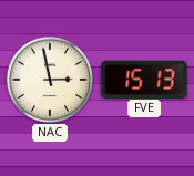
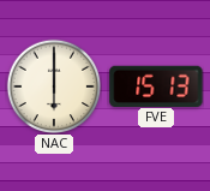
NAC: 2:58 -> 6:00
